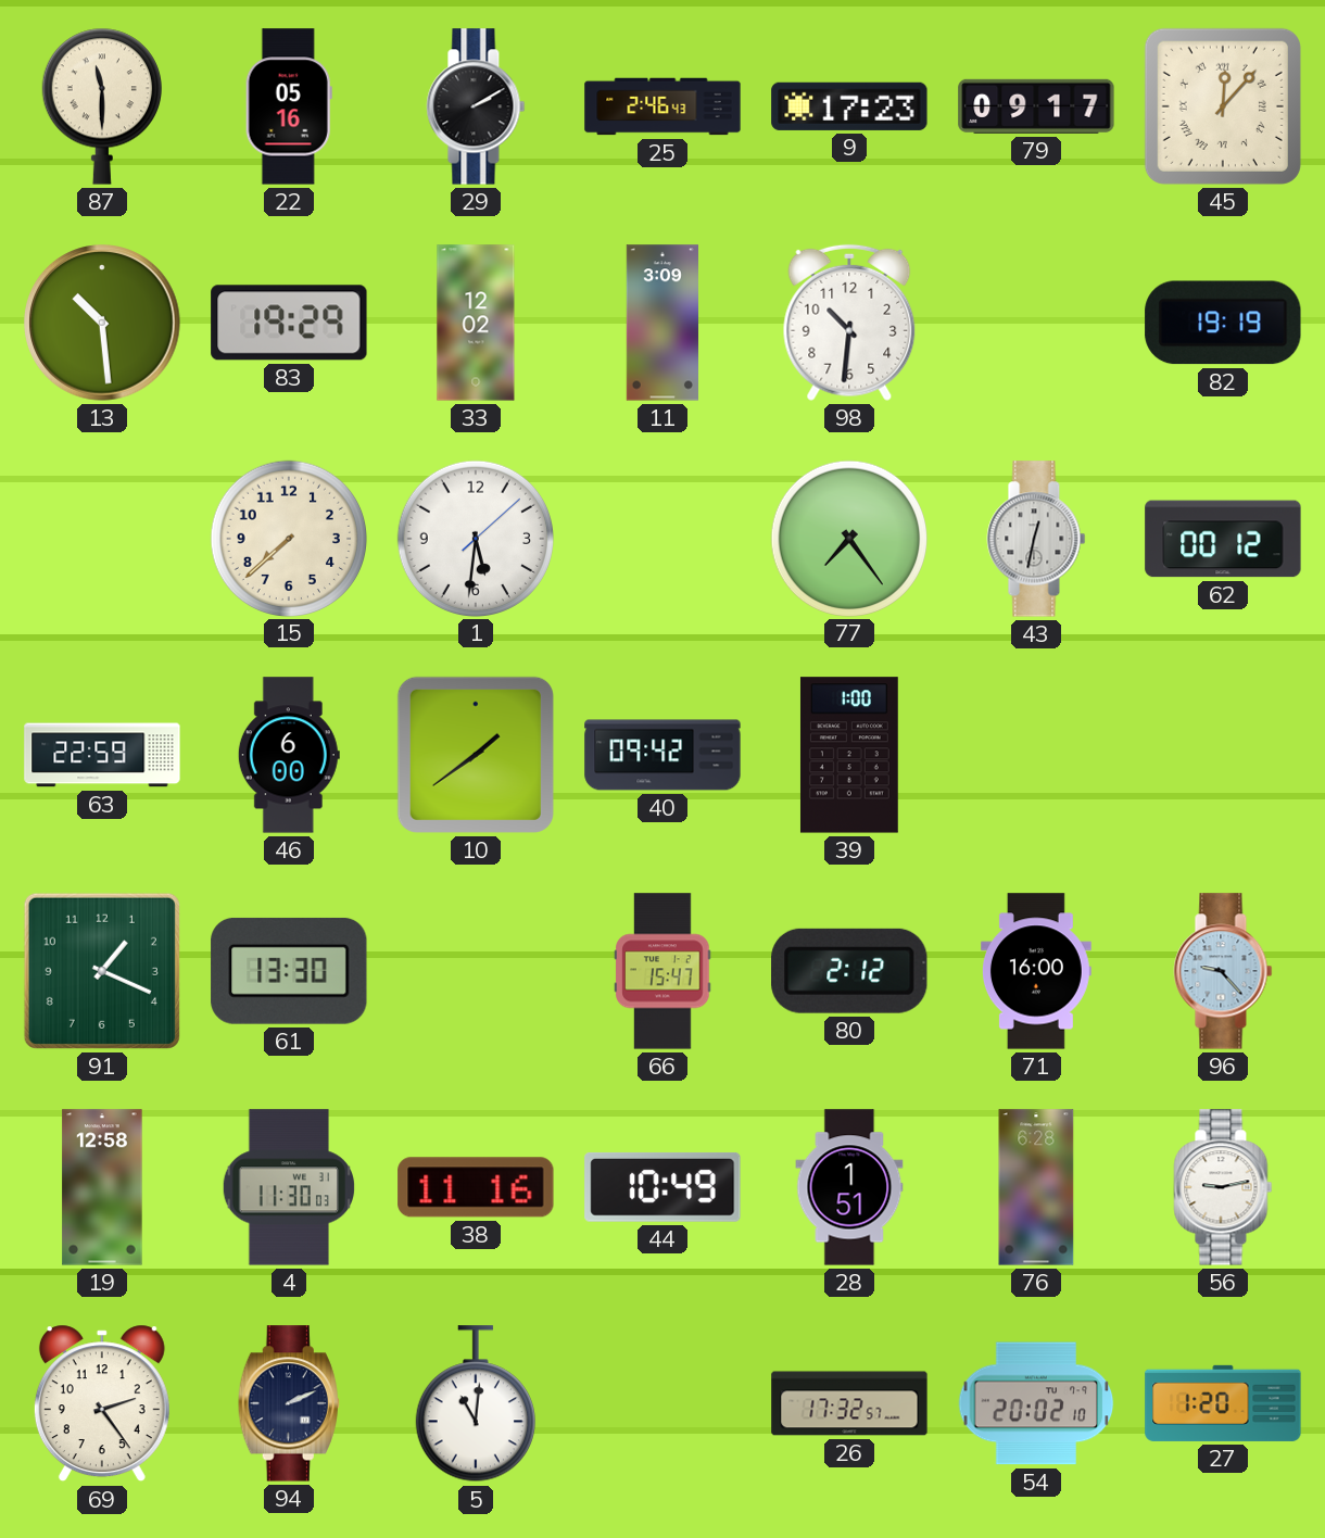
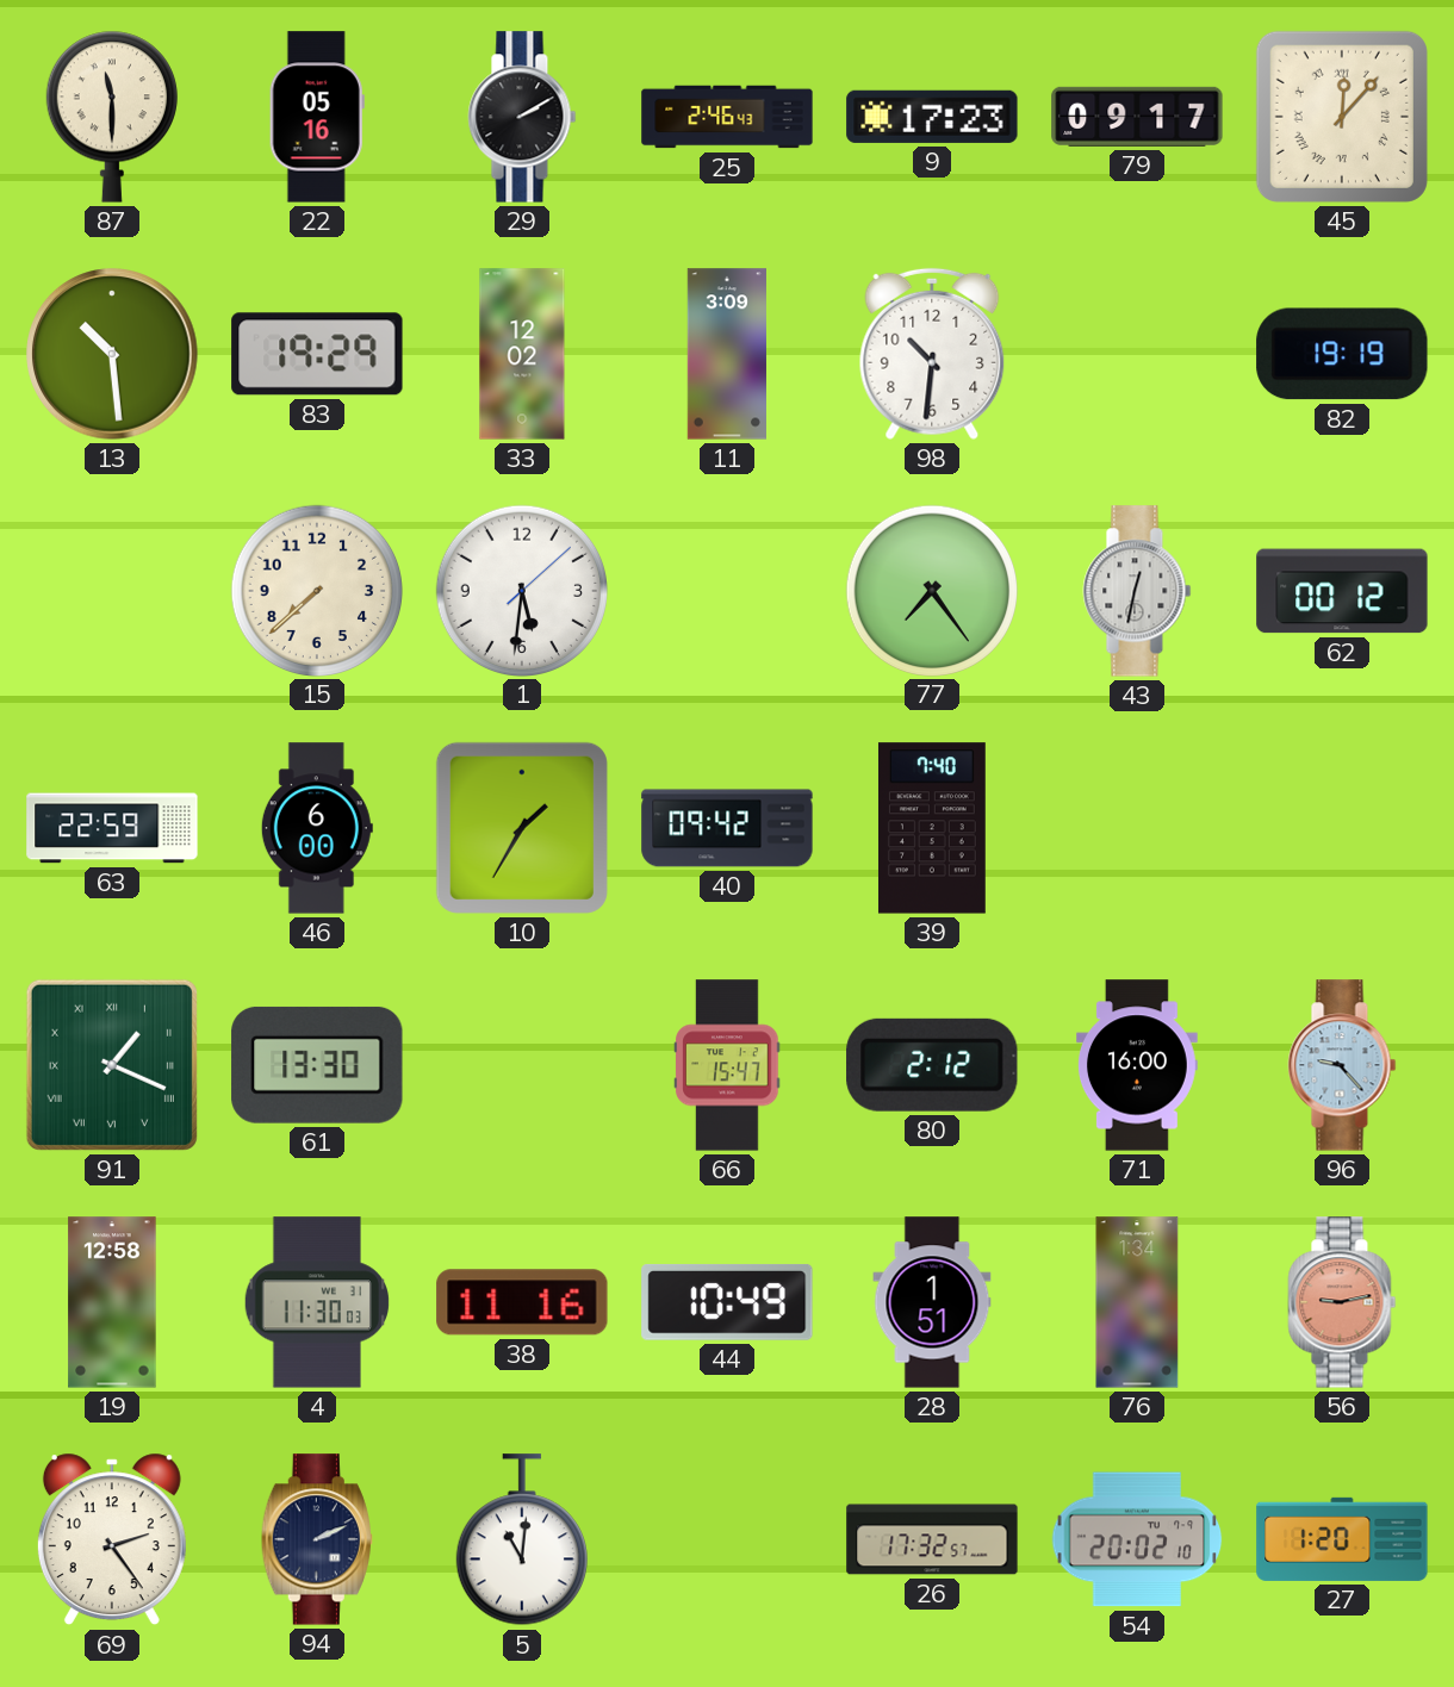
10: 1:39 -> 1:35
39: 1:00 -> 7:40
91 numerals: Arabic -> Roman
76: 6:28 -> 1:34
56 dial: white -> salmon
